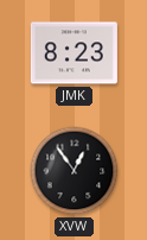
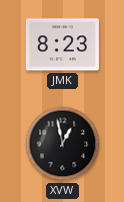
XVW: 12:54 -> 12:58
